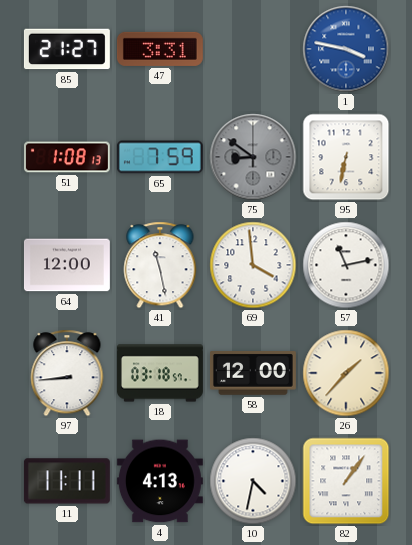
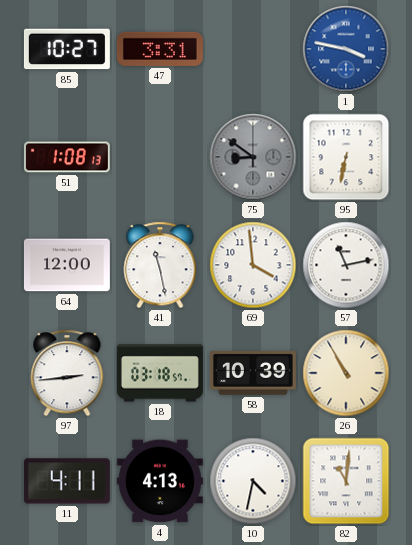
85: 21:27 -> 10:27
65: 7:59 -> none
97: 8:44 -> 2:44
58: 12:00 -> 10:39
26: 1:37 -> 10:55
11: 11:11 -> 4:11
82: 1:06 -> 11:01
